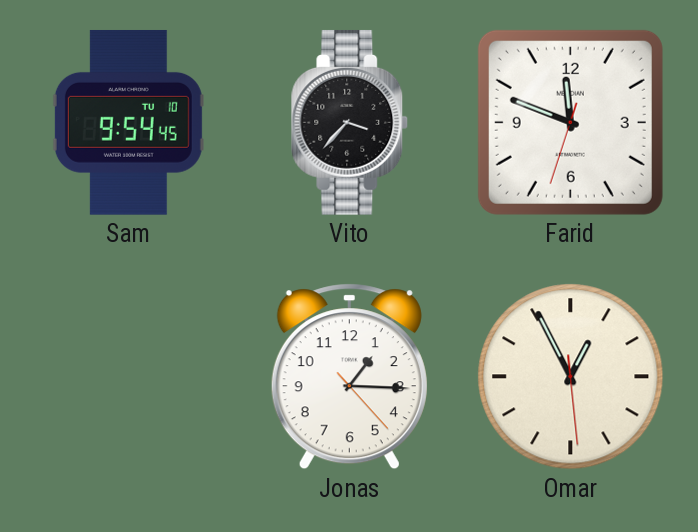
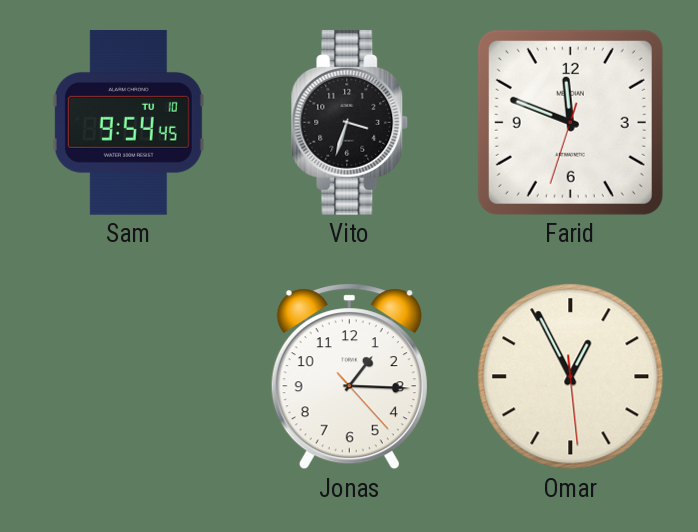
Vito: 3:37 -> 3:33
